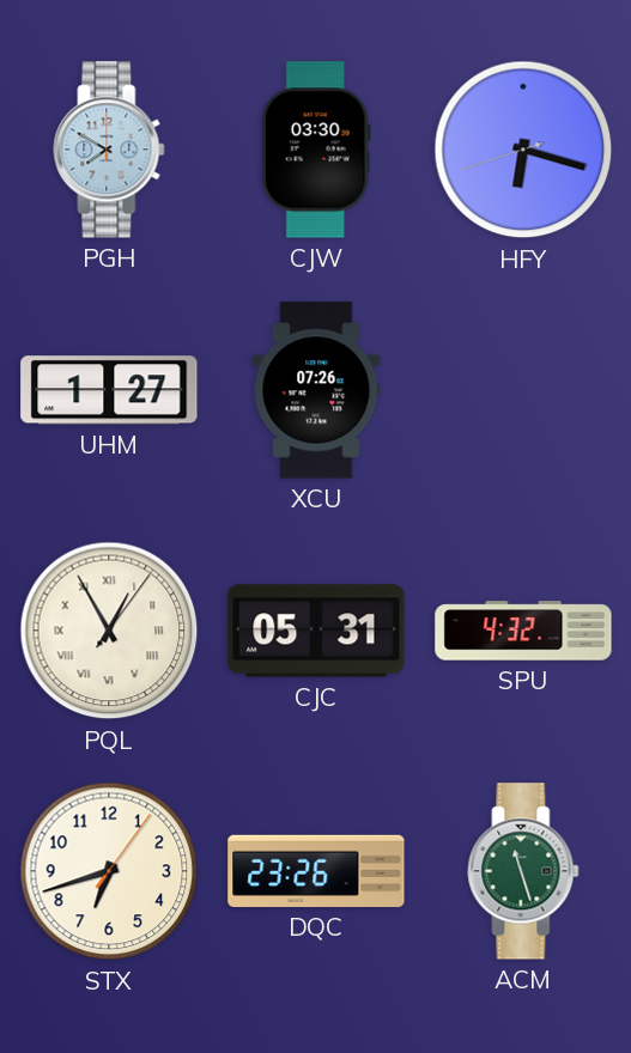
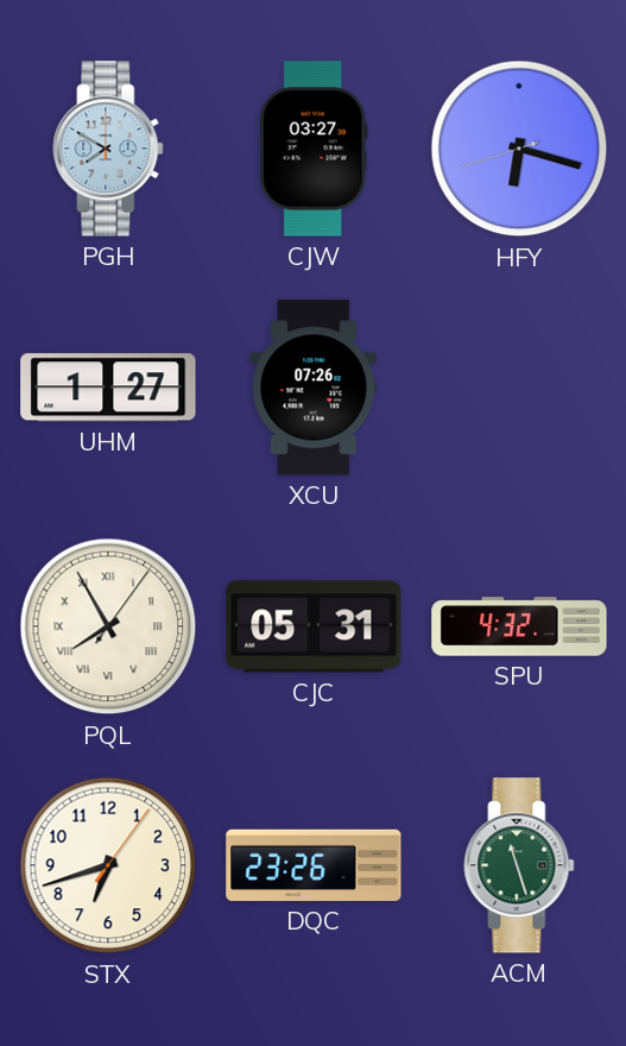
CJW: 03:30 -> 03:27
PQL: 12:55 -> 7:55
